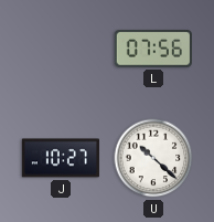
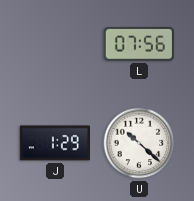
J: 10:27 -> 1:29
